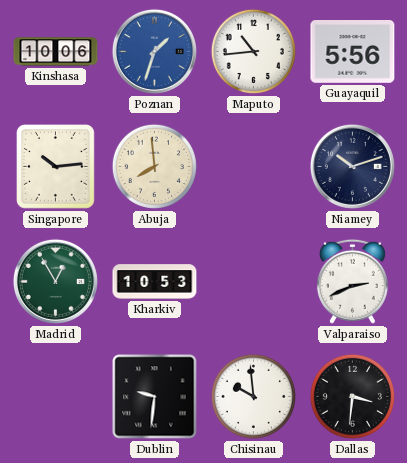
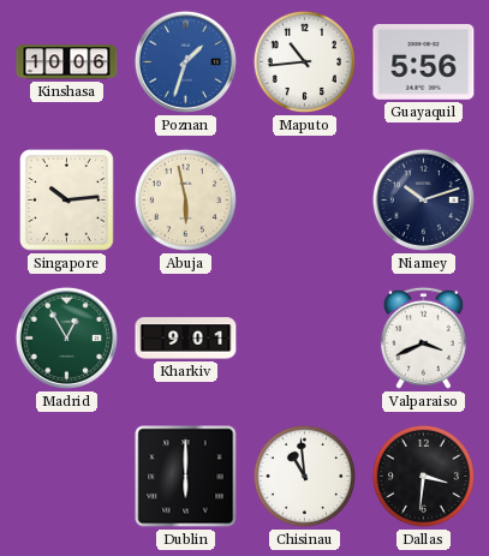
Abuja: 7:59 -> 5:58
Kharkiv: 10:53 -> 9:01
Valparaiso: 2:41 -> 3:41
Dublin: 9:31 -> 6:00
Chisinau: 9:59 -> 10:59
